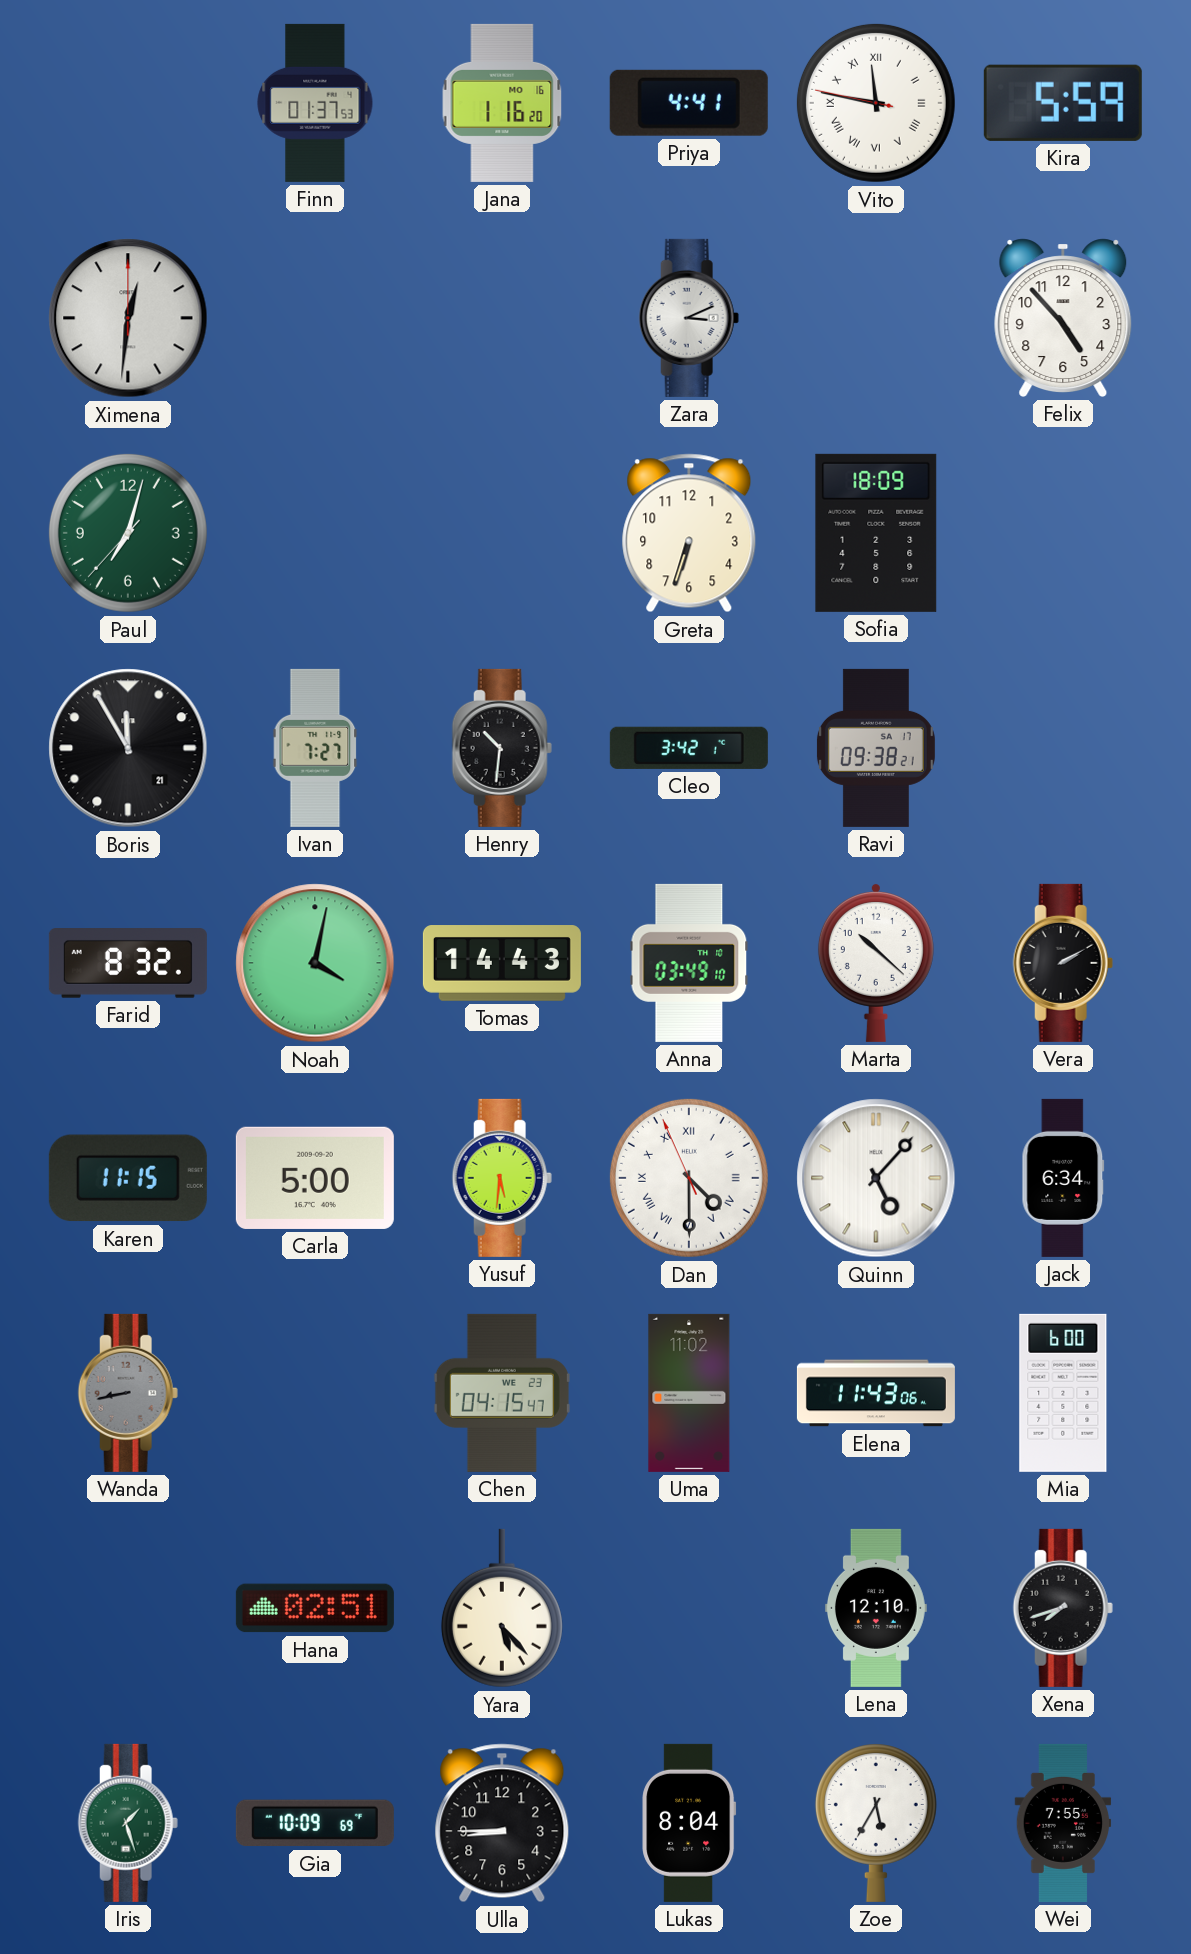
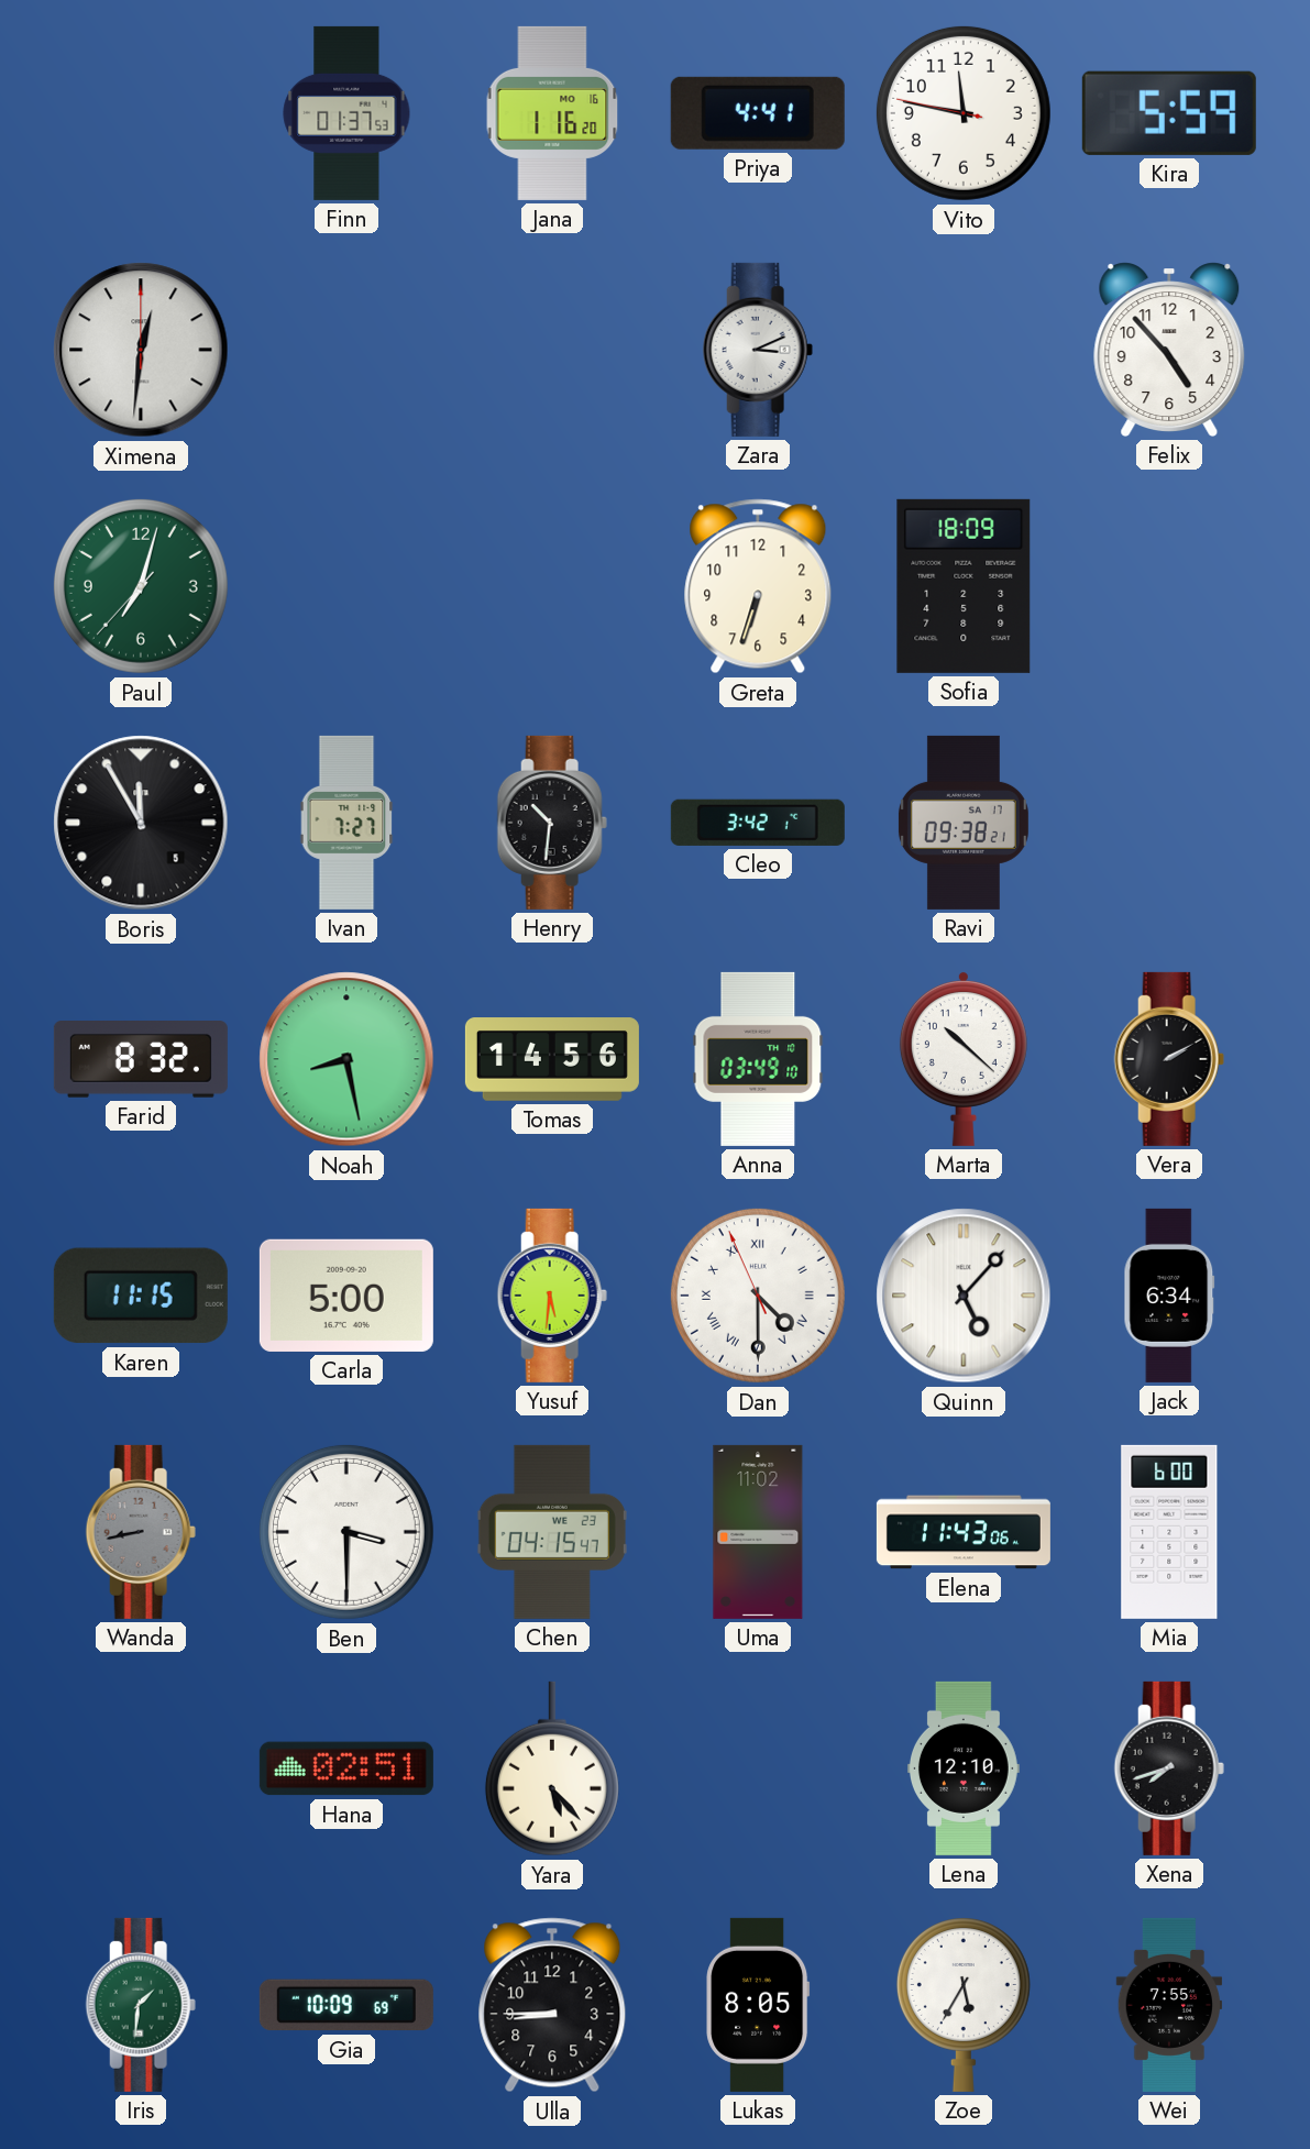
Vito numerals: Roman -> Arabic
Boris date: 21 -> 5
Noah: 4:02 -> 8:28
Tomas: 14:43 -> 14:56
Ben: none -> 3:30
Iris: 1:27 -> 1:31
Lukas: 8:04 -> 8:05
